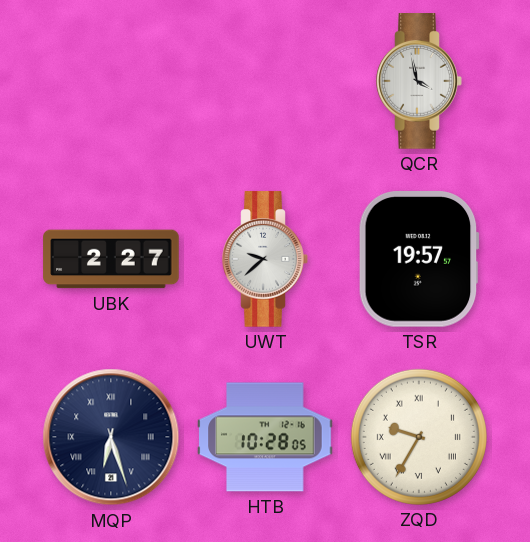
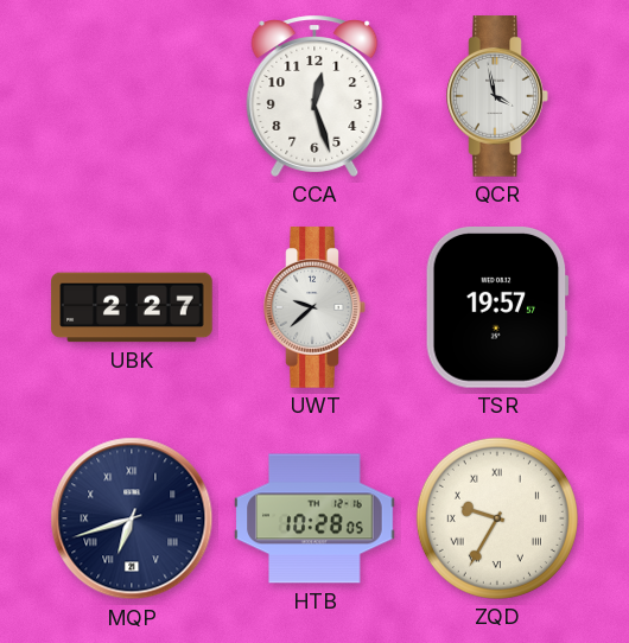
CCA: none -> 12:27
MQP: 6:27 -> 6:42
